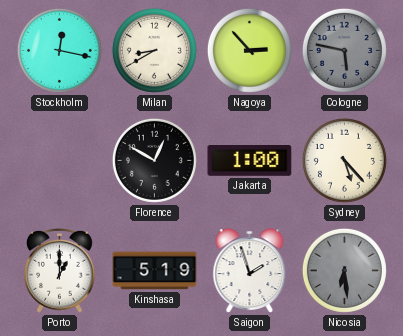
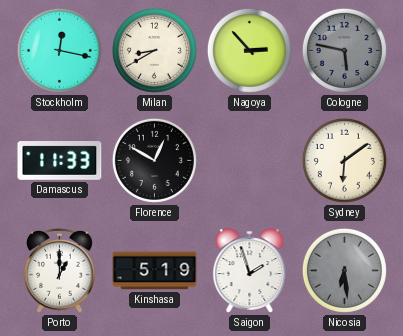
Damascus: none -> 11:33
Jakarta: 1:00 -> none
Sydney: 5:23 -> 6:09
